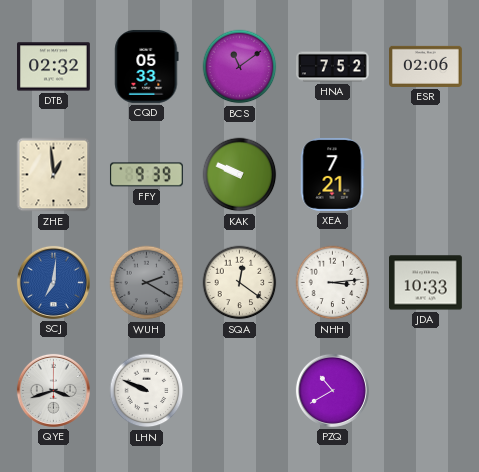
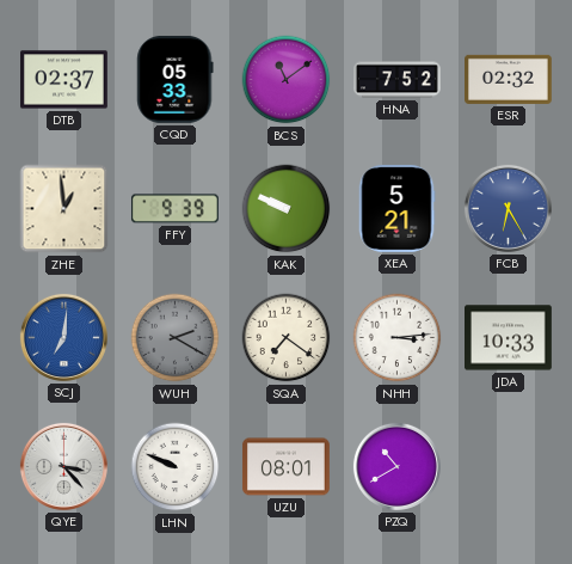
DTB: 02:32 -> 02:37
ESR: 02:06 -> 02:32
XEA: 7:21 -> 5:21
FCB: none -> 6:25
SQA: 12:21 -> 7:21
QYE: 3:42 -> 3:23
UZU: none -> 08:01
